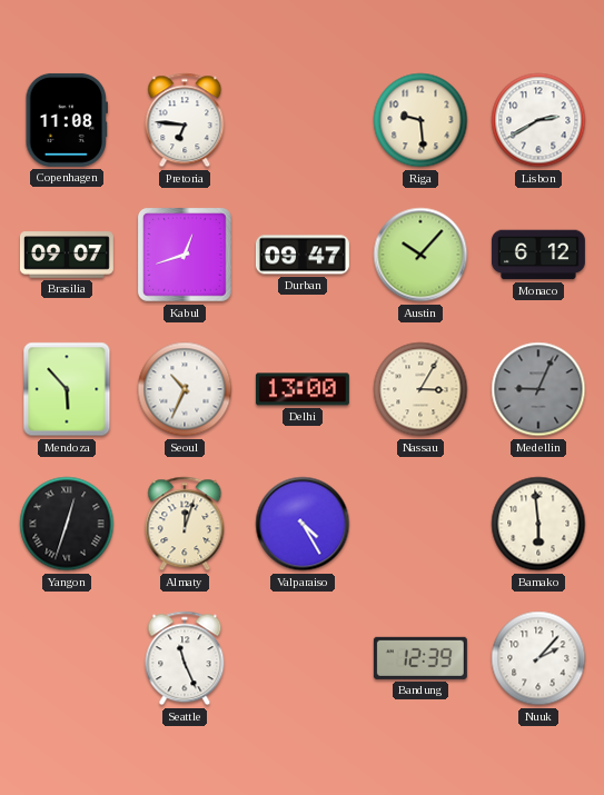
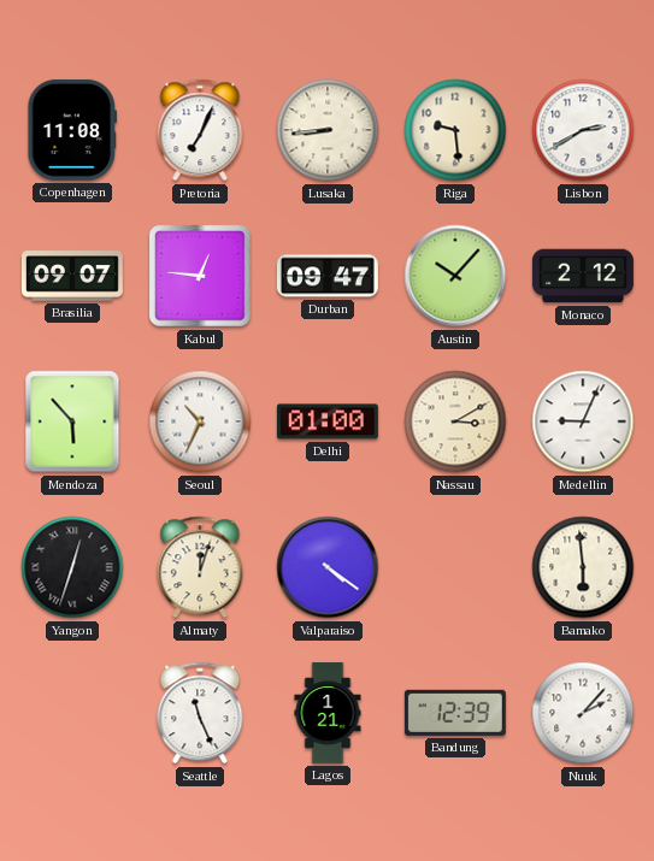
Pretoria: 6:46 -> 7:04
Lusaka: none -> 8:44
Kabul: 12:42 -> 12:46
Monaco: 6:12 -> 2:12
Delhi: 13:00 -> 01:00
Nassau: 3:05 -> 3:10
Medellin dial: grey -> white
Valparaiso: 4:25 -> 4:21
Lagos: none -> 1:21
